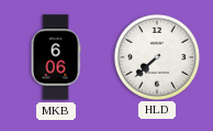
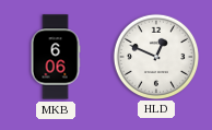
HLD: 7:38 -> 12:49
